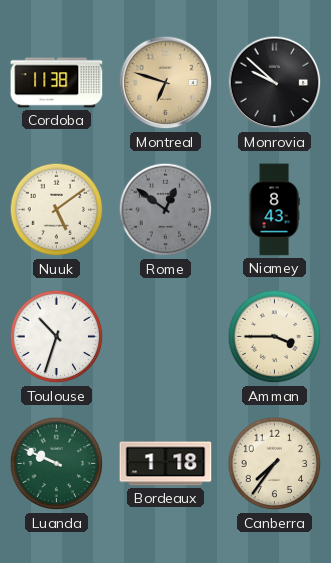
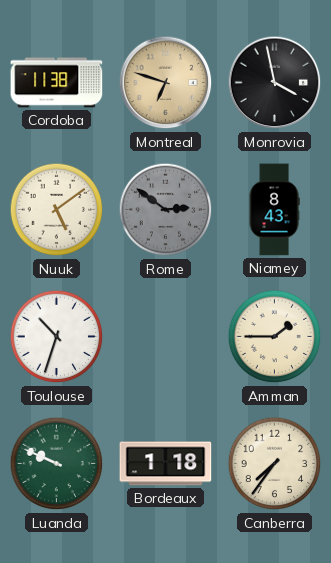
Monrovia: 9:52 -> 3:58
Rome: 12:51 -> 2:51
Amman: 3:45 -> 1:45
